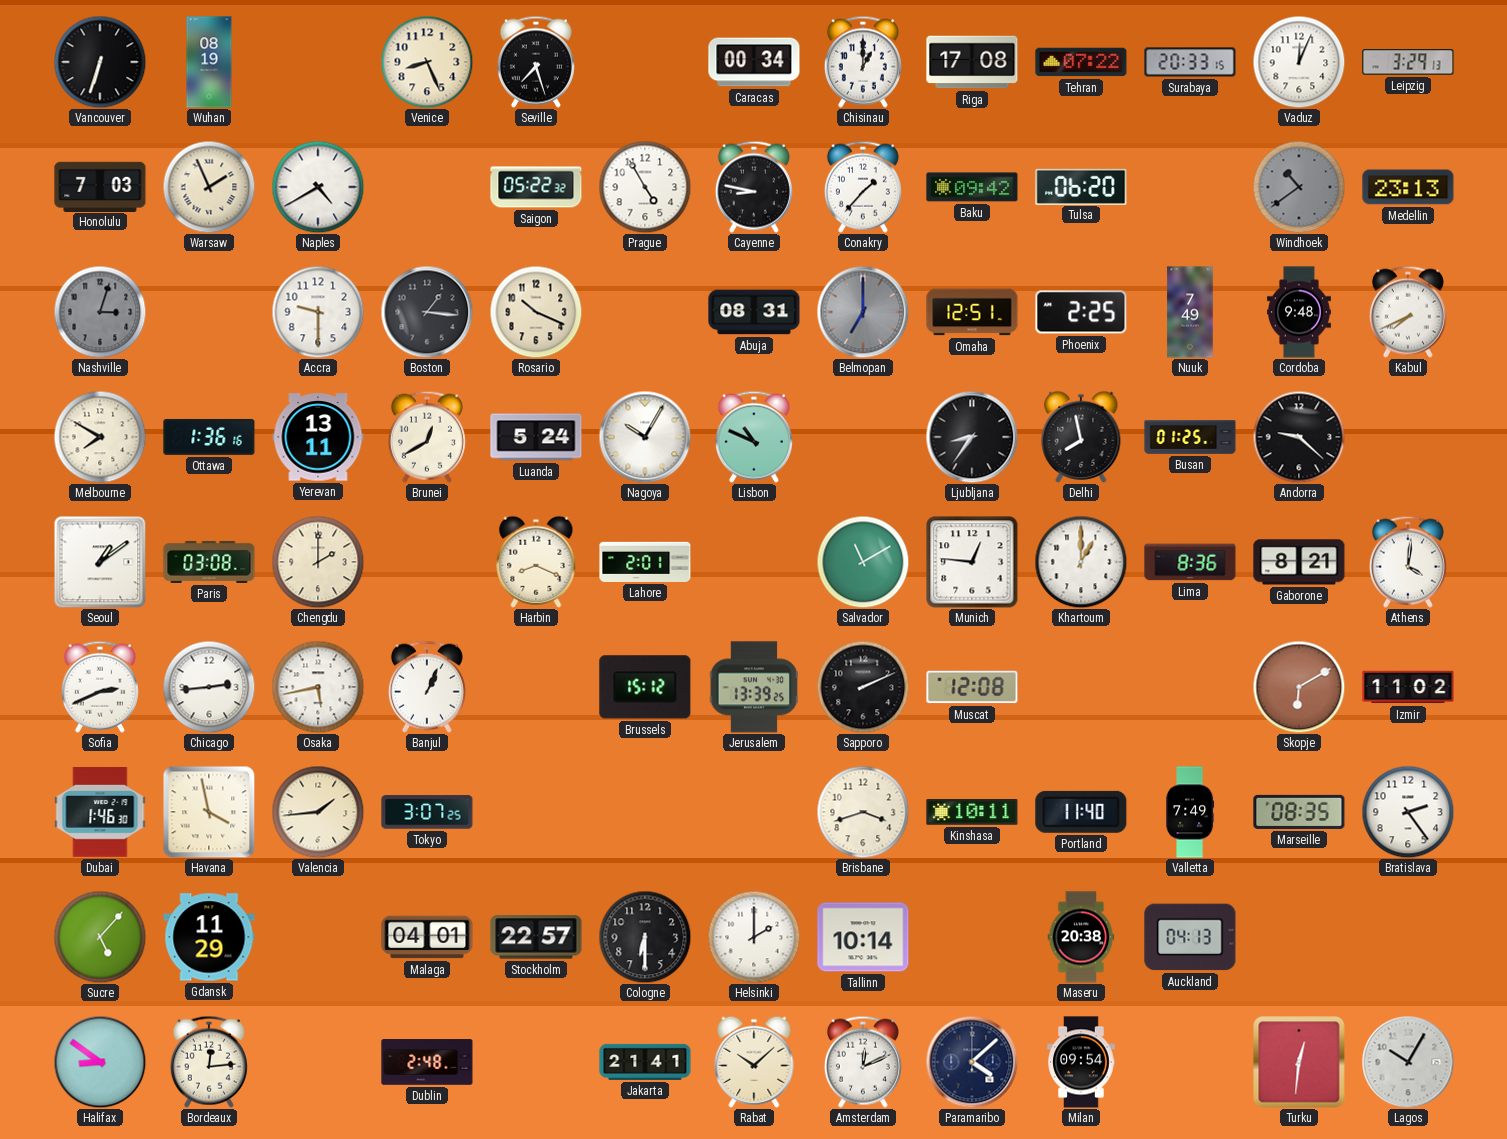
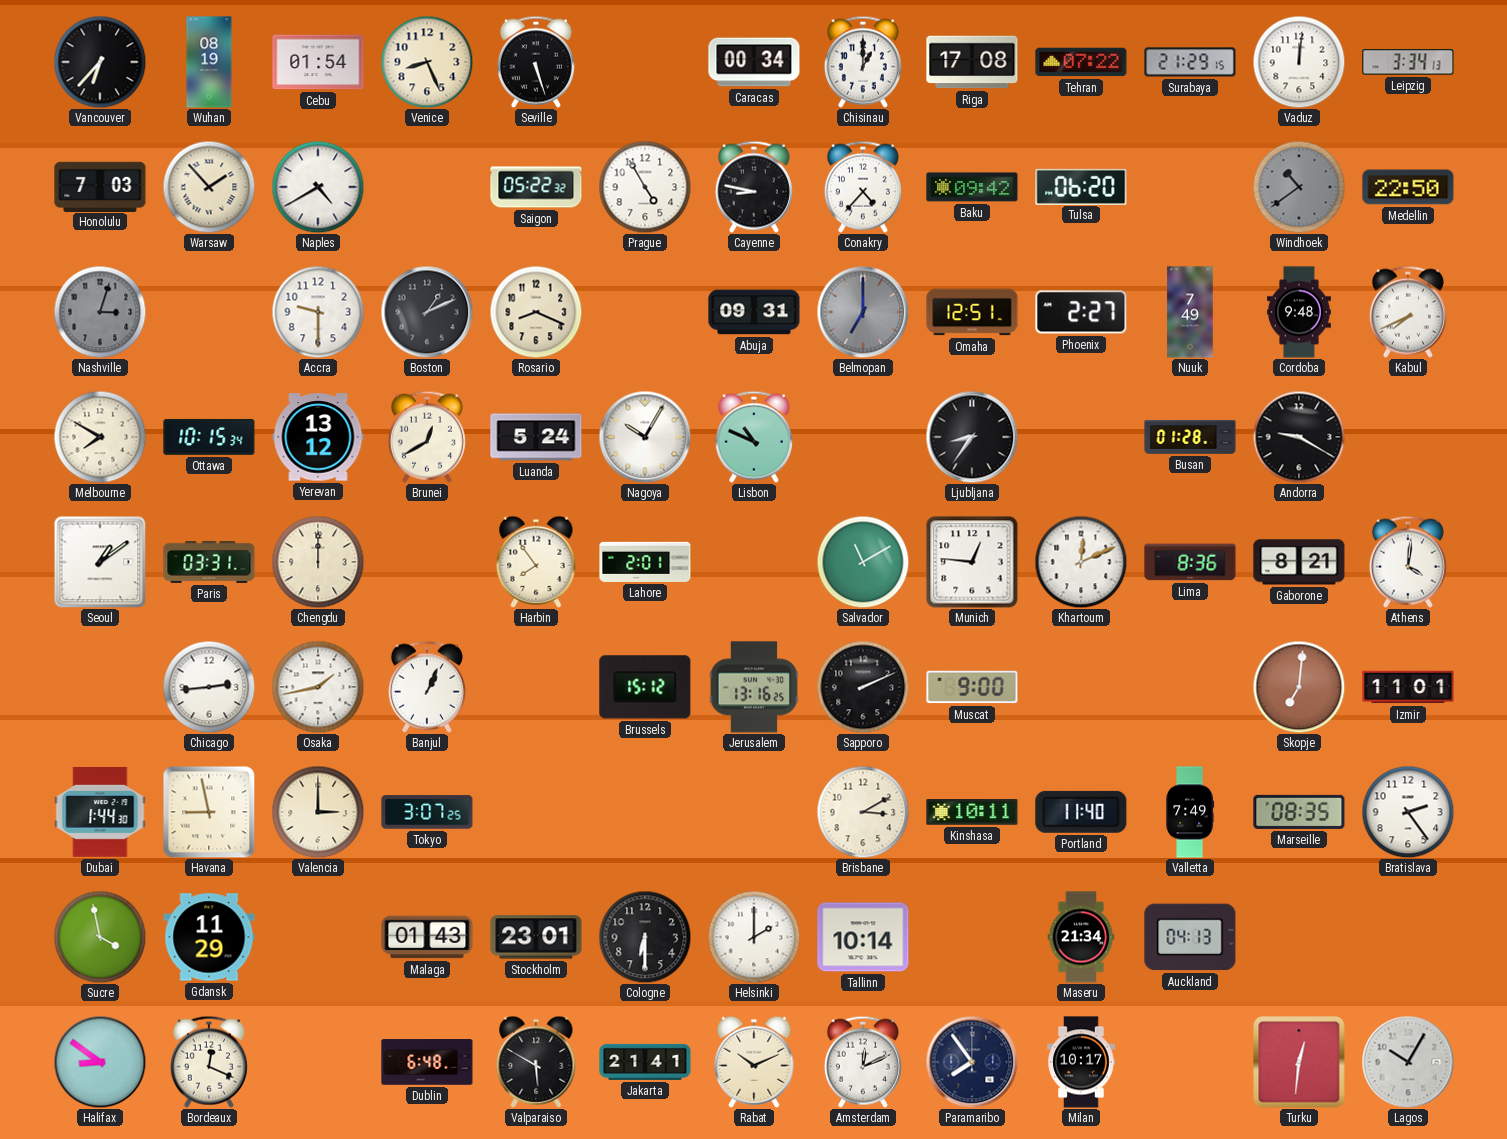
Vancouver: 6:33 -> 6:37
Cebu: none -> 01:54
Seville: 7:27 -> 5:27
Surabaya: 20:33 -> 21:29
Vaduz: 12:04 -> 12:01
Leipzig: 3:29 -> 3:34
Warsaw: 1:56 -> 1:53
Conakry: 1:37 -> 4:37
Medellin: 23:13 -> 22:50
Boston: 1:16 -> 1:11
Rosario: 10:19 -> 8:19
Abuja: 08:31 -> 09:31
Phoenix: 2:25 -> 2:27
Ottawa: 1:36 -> 10:15
Yerevan: 13:11 -> 13:12
Delhi: 7:58 -> none
Busan: 01:25 -> 01:28
Andorra: 9:22 -> 9:20
Paris: 03:08 -> 03:31
Chengdu: 2:00 -> 12:00
Harbin: 8:19 -> 7:54
Khartoum: 1:00 -> 12:11
Sofia: 2:41 -> none
Osaka: 5:43 -> 1:43
Jerusalem: 13:39 -> 13:16
Muscat: 12:08 -> 9:00
Skopje: 6:10 -> 7:01
Izmir: 11:02 -> 11:01
Dubai: 1:46 -> 1:44
Havana: 3:58 -> 8:58
Valencia: 1:44 -> 3:00
Brisbane: 3:42 -> 3:10
Sucre: 5:07 -> 3:58
Malaga: 04:01 -> 01:43
Stockholm: 22:57 -> 23:01
Maseru: 20:38 -> 21:34
Bordeaux: 12:14 -> 12:19
Dublin: 2:48 -> 6:48
Valparaiso: none -> 5:50
Rabat: 10:08 -> 10:11
Paramaribo: 4:08 -> 7:54
Milan: 09:54 -> 10:17
